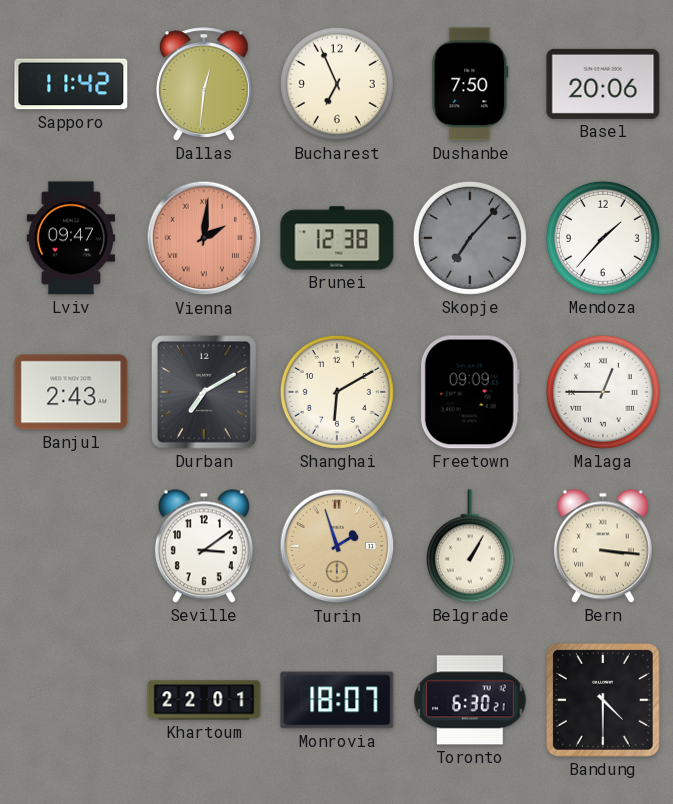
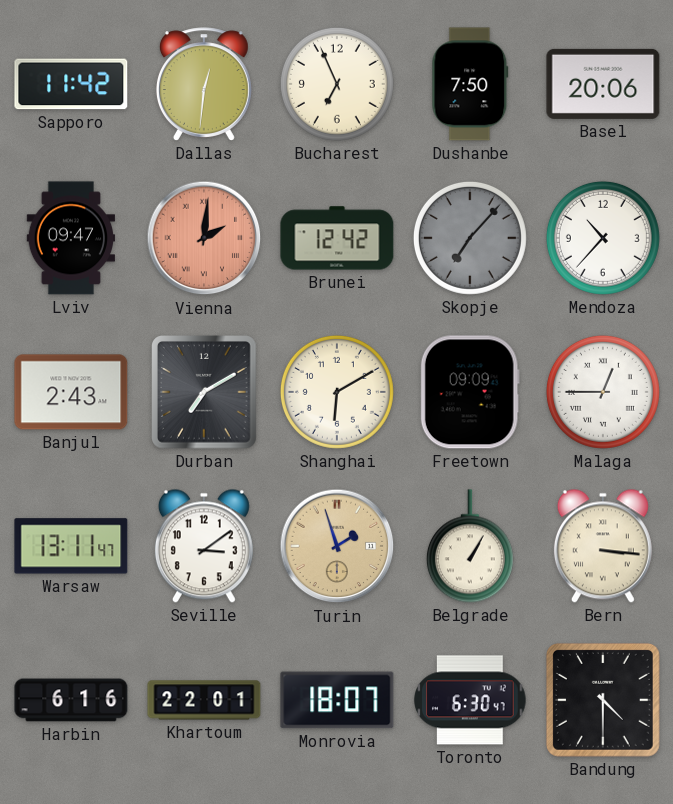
Brunei: 12:38 -> 12:42
Mendoza: 1:37 -> 10:37
Warsaw: none -> 13:11
Harbin: none -> 6:16
Toronto: 6:30:21 -> 6:30:47
